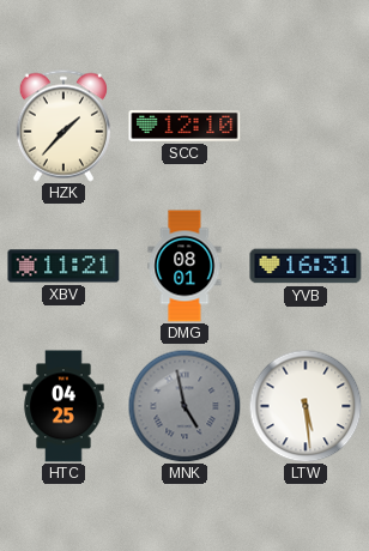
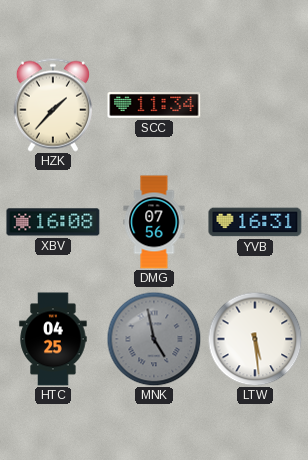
SCC: 12:10 -> 11:34
XBV: 11:21 -> 16:08
DMG: 08:01 -> 07:56
